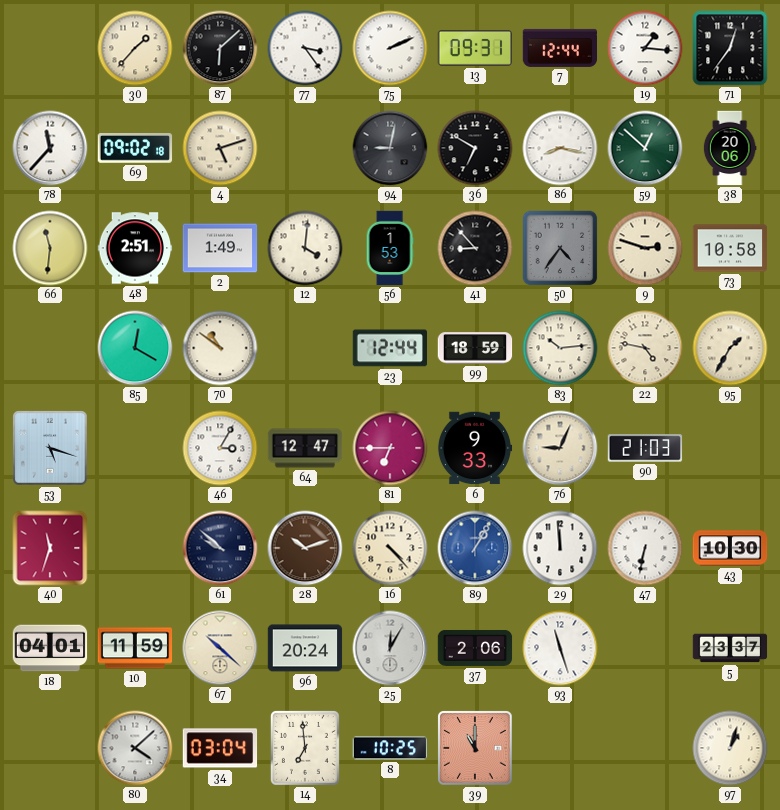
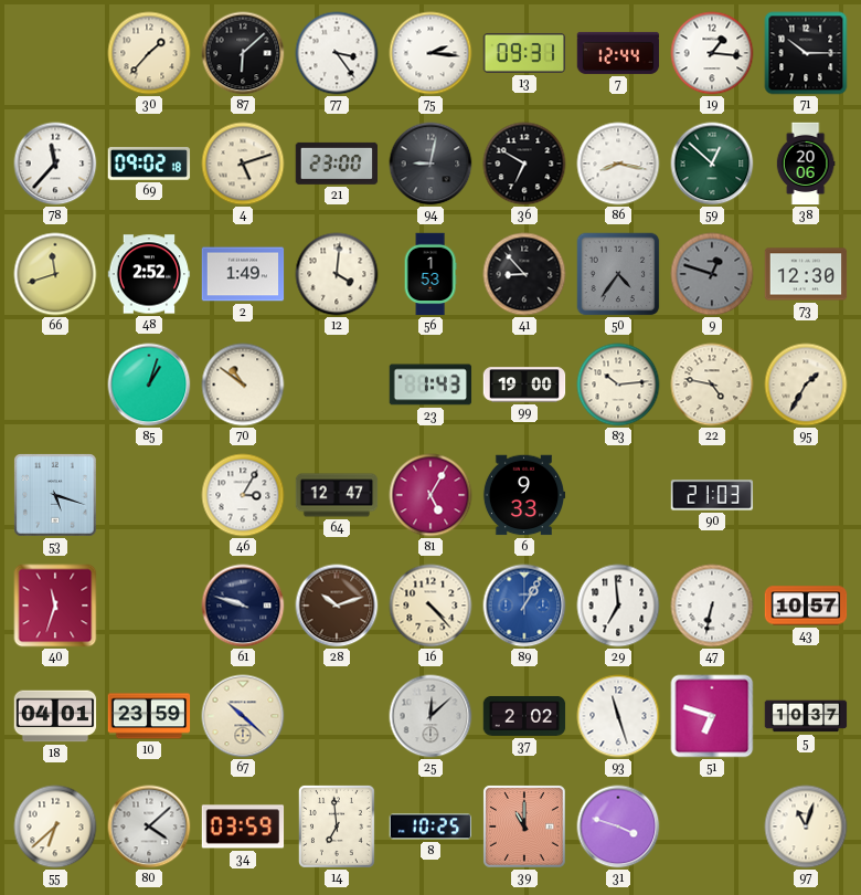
75: 2:11 -> 2:16
71: 12:36 -> 10:15
21: none -> 23:00
66: 11:31 -> 11:42
48: 2:51 -> 2:52
9: 2:48 -> 12:48
9 dial: cream -> grey
73: 10:58 -> 12:30
85: 12:20 -> 1:03
23: 12:44 -> 1:43
99: 18:59 -> 19:00
81: 6:45 -> 5:05
76: 9:04 -> none
61: 9:52 -> 9:48
29: 11:59 -> 6:59
43: 10:30 -> 10:57
10: 11:59 -> 23:59
96: 20:24 -> none
25: 12:05 -> 12:08
37: 2:06 -> 2:02
51: none -> 6:48
5: 23:37 -> 10:37
55: none -> 6:38
34: 03:04 -> 03:59
31: none -> 3:48
97: 1:03 -> 11:03
